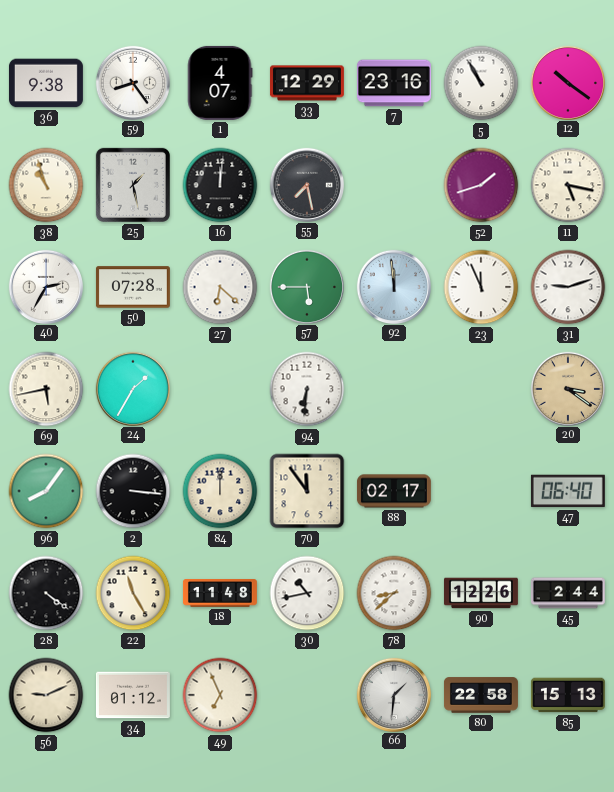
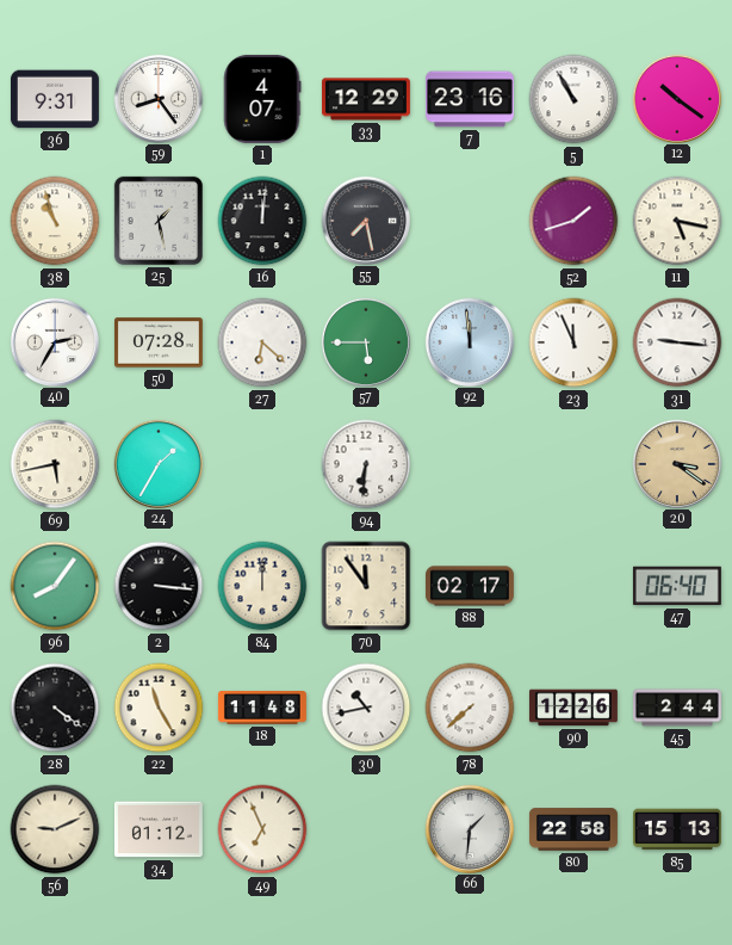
36: 9:38 -> 9:31
31: 9:12 -> 9:16
78: 8:38 -> 7:38
